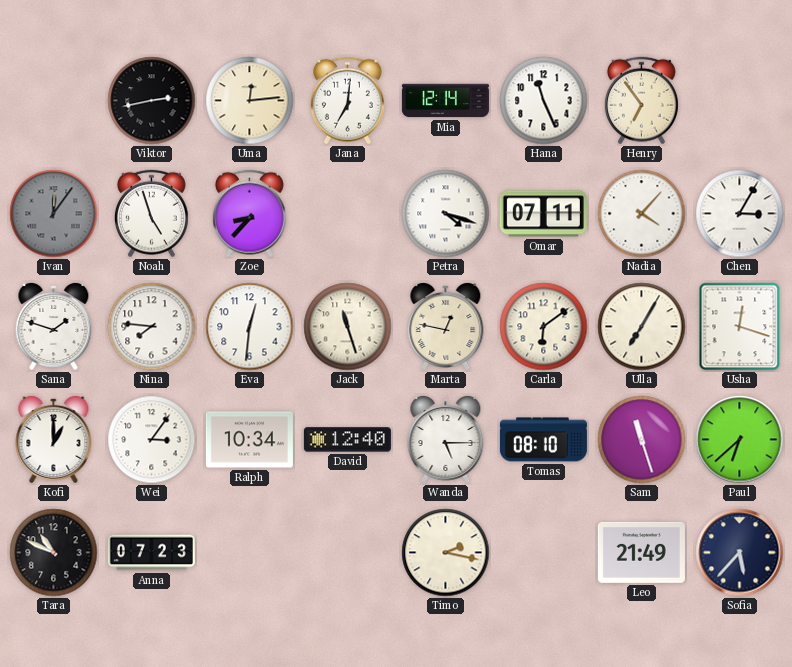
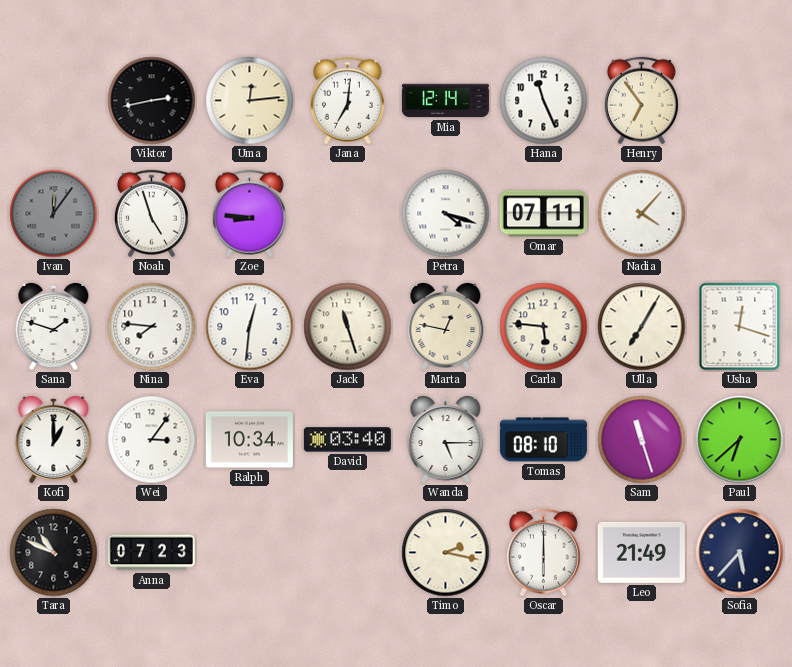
Zoe: 8:37 -> 8:46
Chen: 3:05 -> none
Carla: 6:09 -> 5:46
David: 12:40 -> 03:40
Oscar: none -> 6:00
